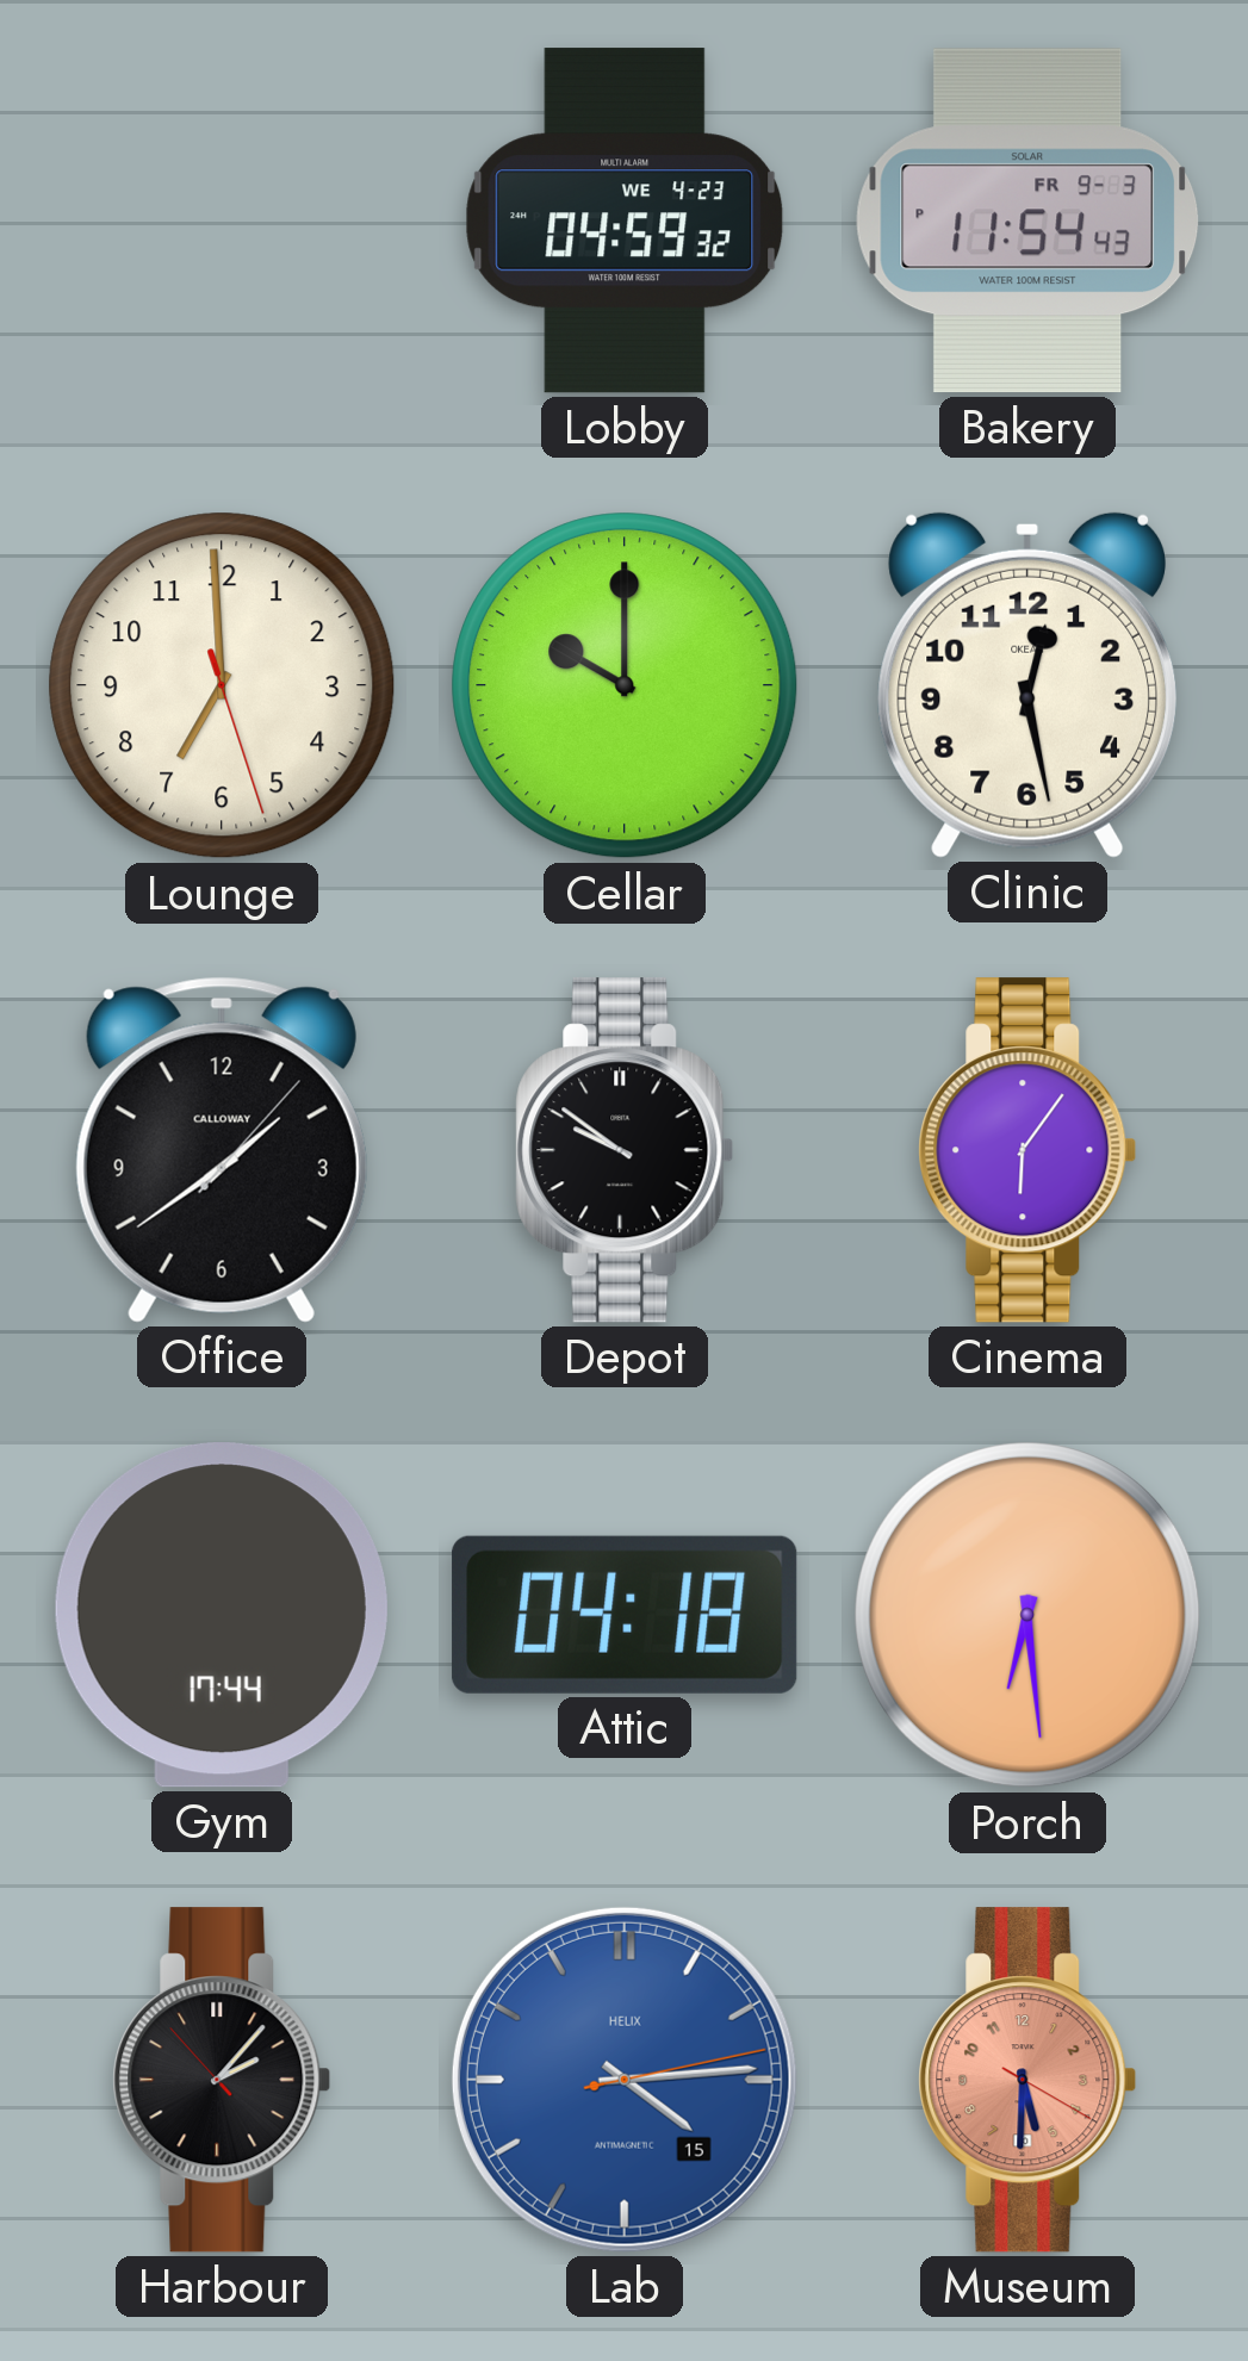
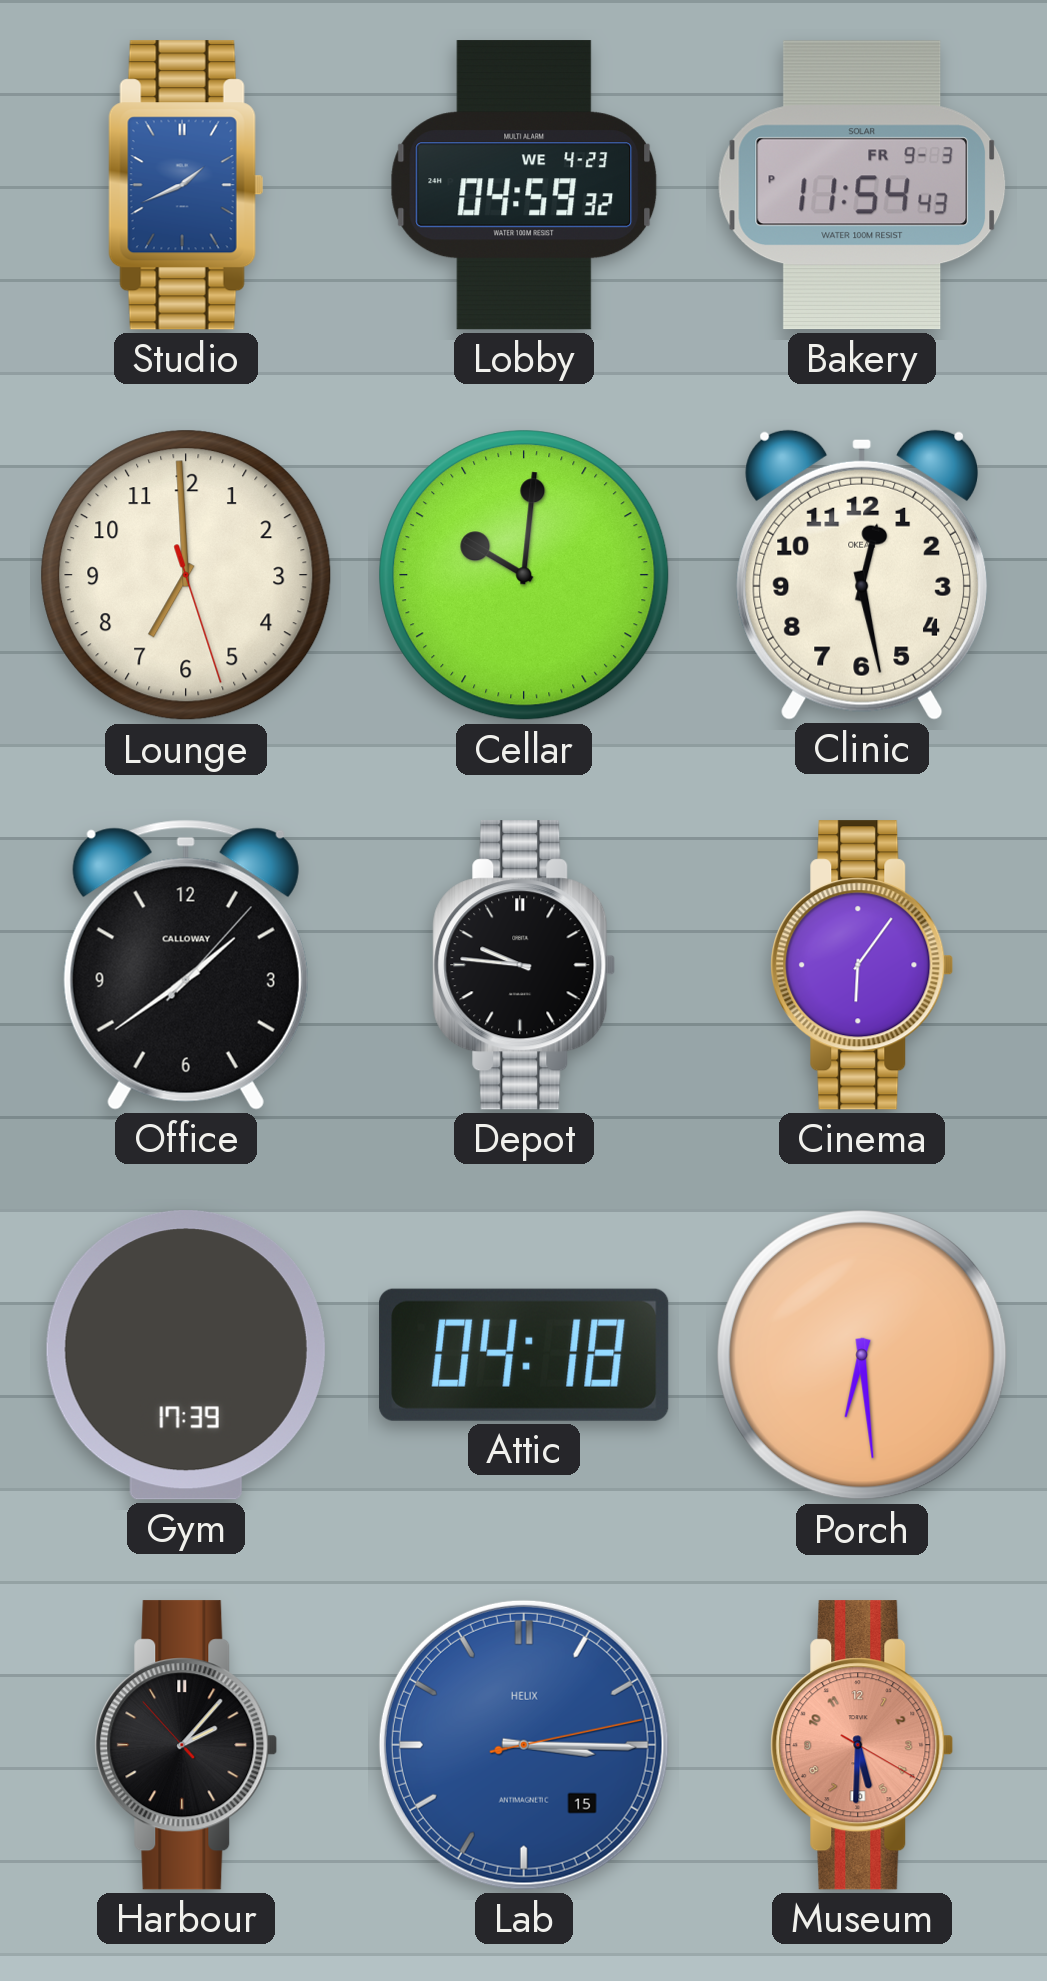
Studio: none -> 1:41
Cellar: 10:00 -> 10:01
Depot: 9:51 -> 9:46
Gym: 17:44 -> 17:39
Lab: 4:14 -> 3:15
